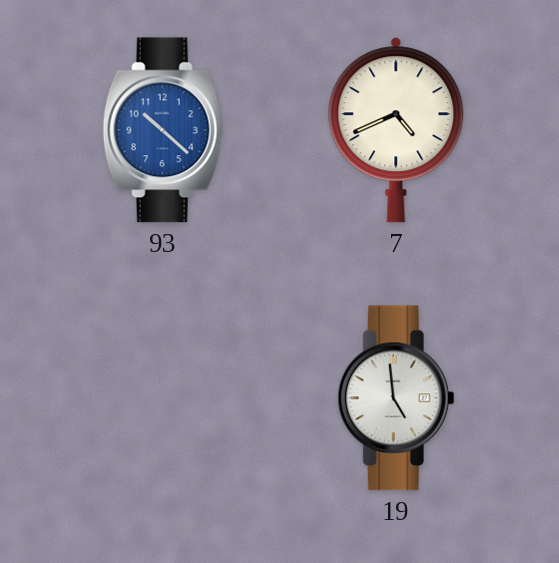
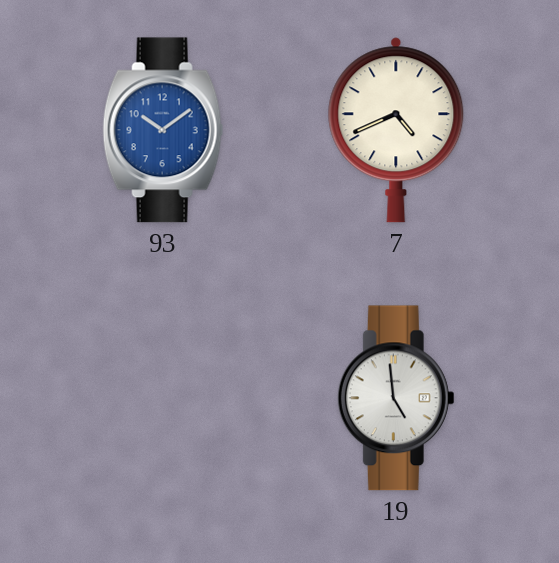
93: 10:22 -> 10:09
